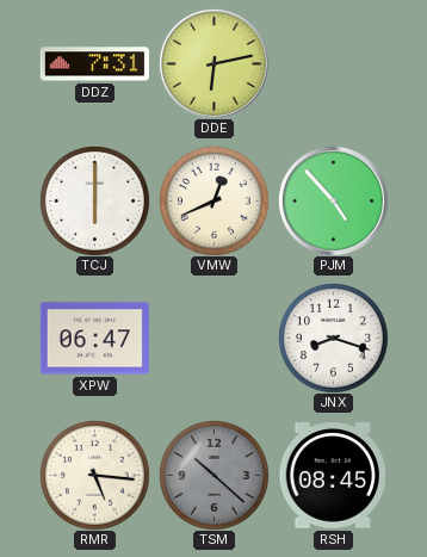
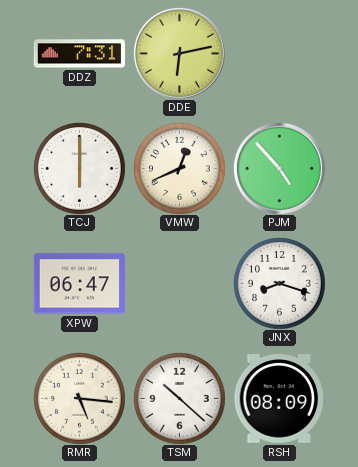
TSM dial: grey -> white
RSH: 08:45 -> 08:09
